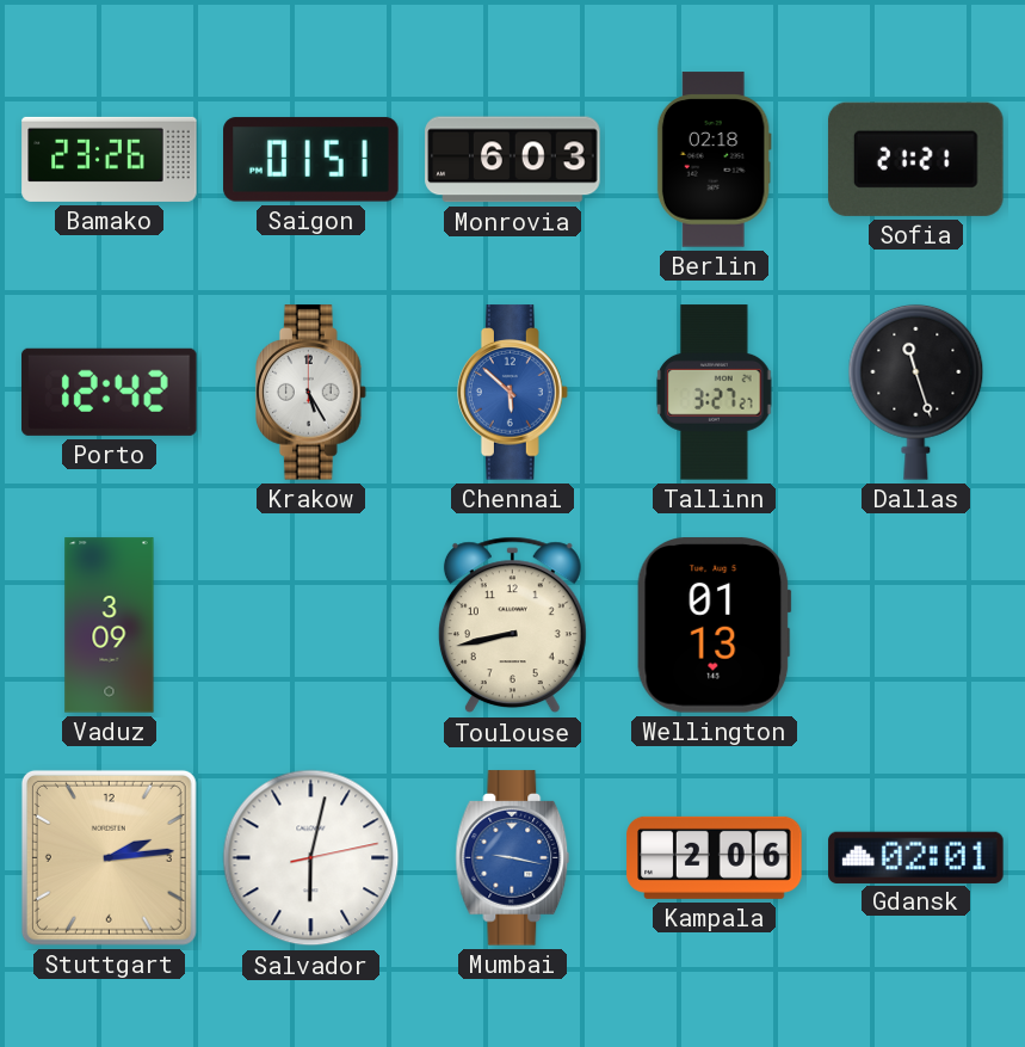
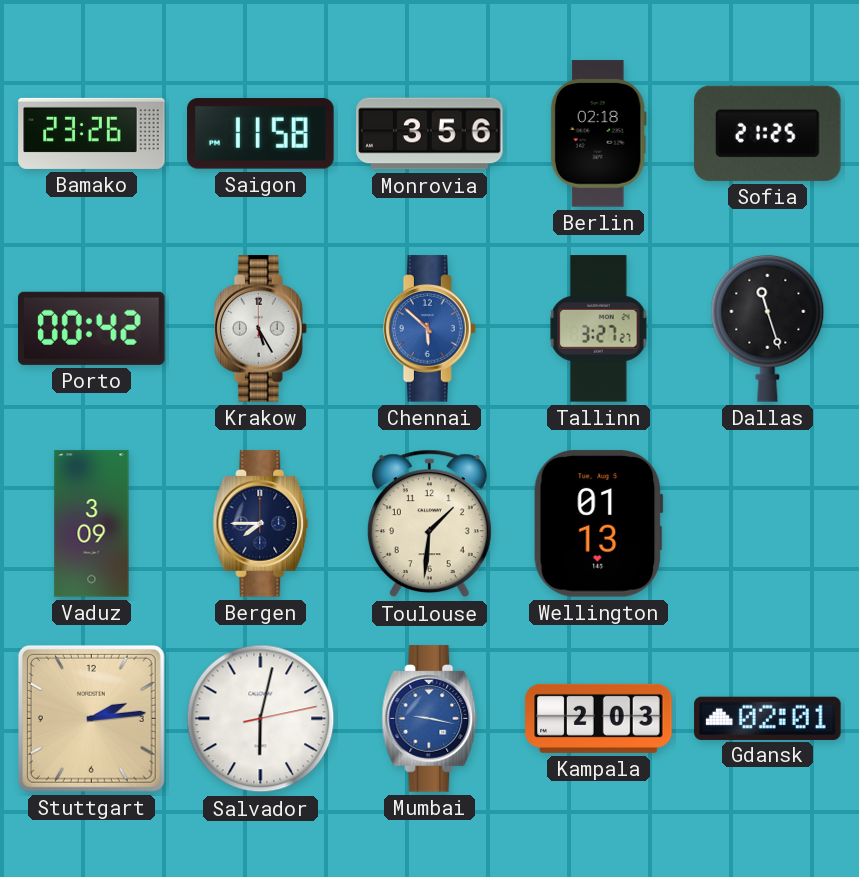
Saigon: 01:51 -> 11:58
Monrovia: 6:03 -> 3:56
Sofia: 21:21 -> 21:25
Porto: 12:42 -> 00:42
Bergen: none -> 7:45
Toulouse: 8:43 -> 1:31
Kampala: 2:06 -> 2:03
